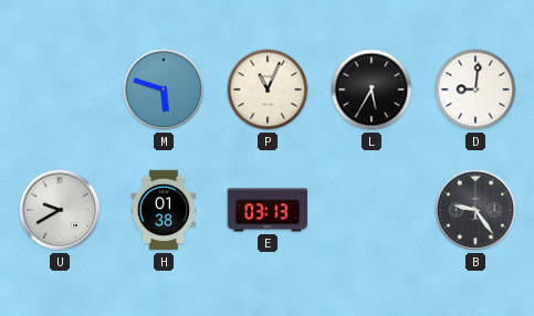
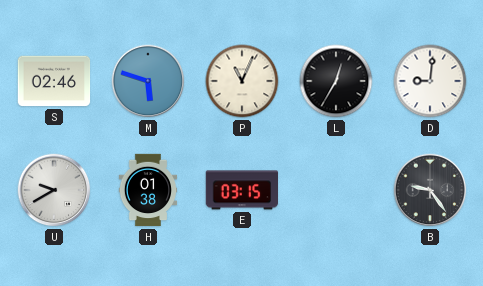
S: none -> 02:46
L: 5:35 -> 12:35
E: 03:13 -> 03:15
